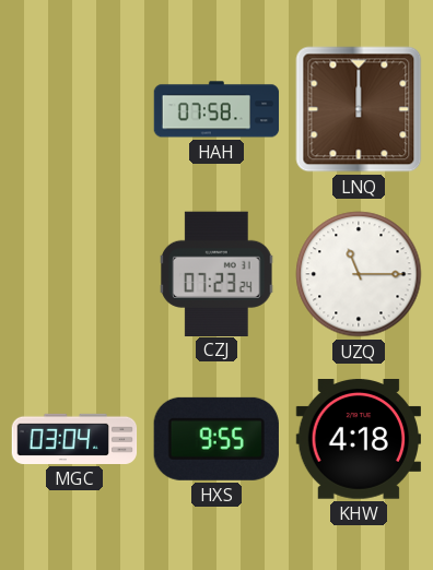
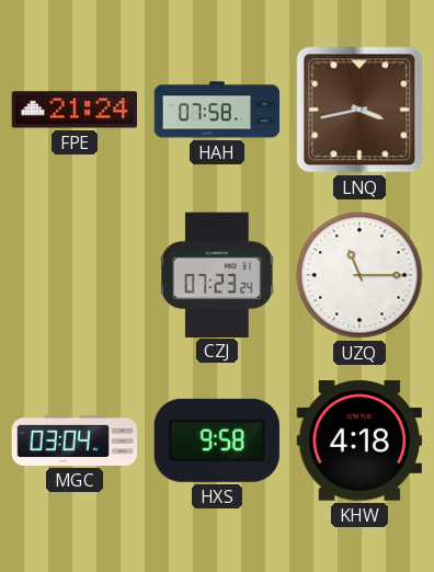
FPE: none -> 21:24
LNQ: 12:00 -> 3:43
HXS: 9:55 -> 9:58
